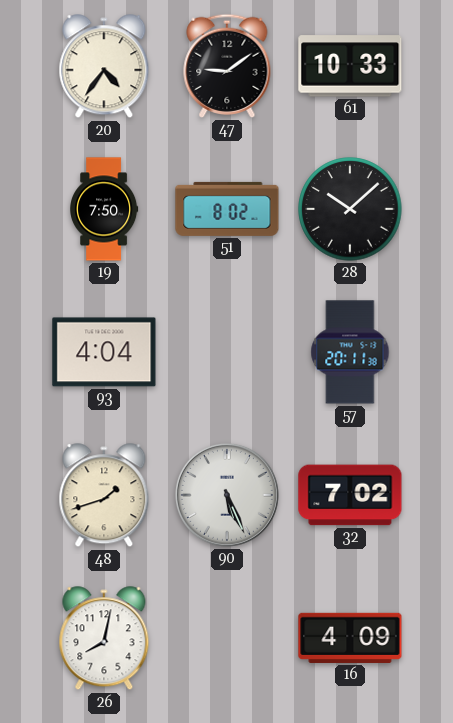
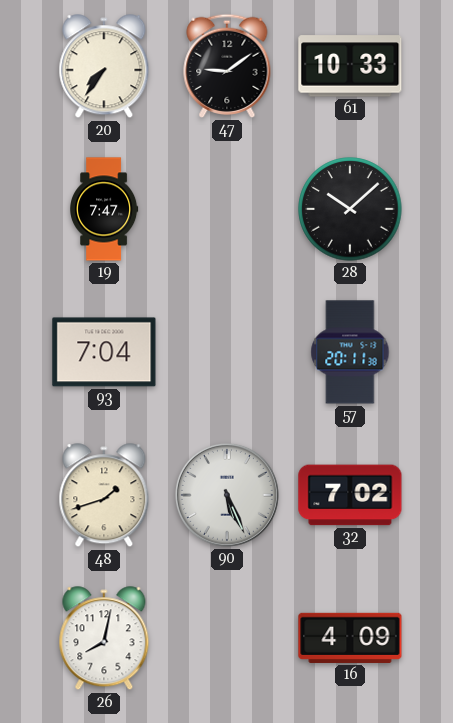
20: 4:36 -> 7:36
19: 7:50 -> 7:47
51: 8:02 -> none
93: 4:04 -> 7:04
